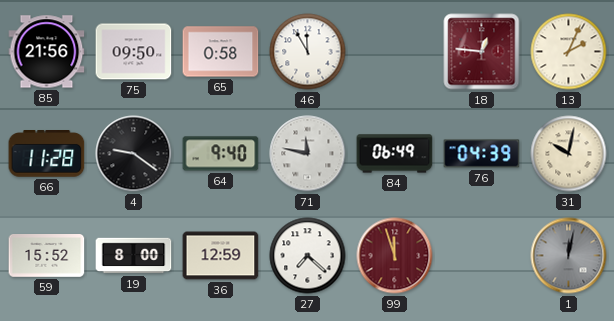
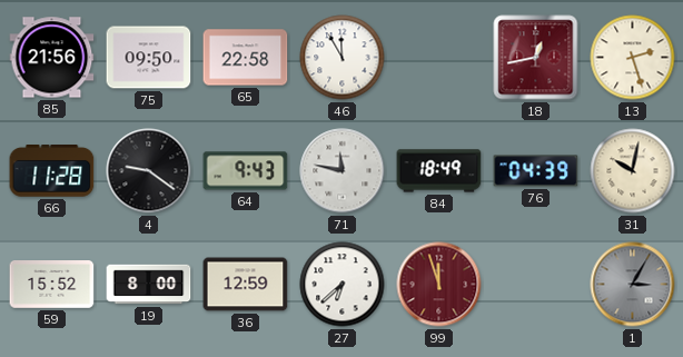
65: 0:58 -> 22:58
18: 12:46 -> 12:43
13: 2:04 -> 2:27
64: 9:40 -> 9:43
84: 06:49 -> 18:49
27: 7:22 -> 6:38
1: 12:02 -> 3:05
